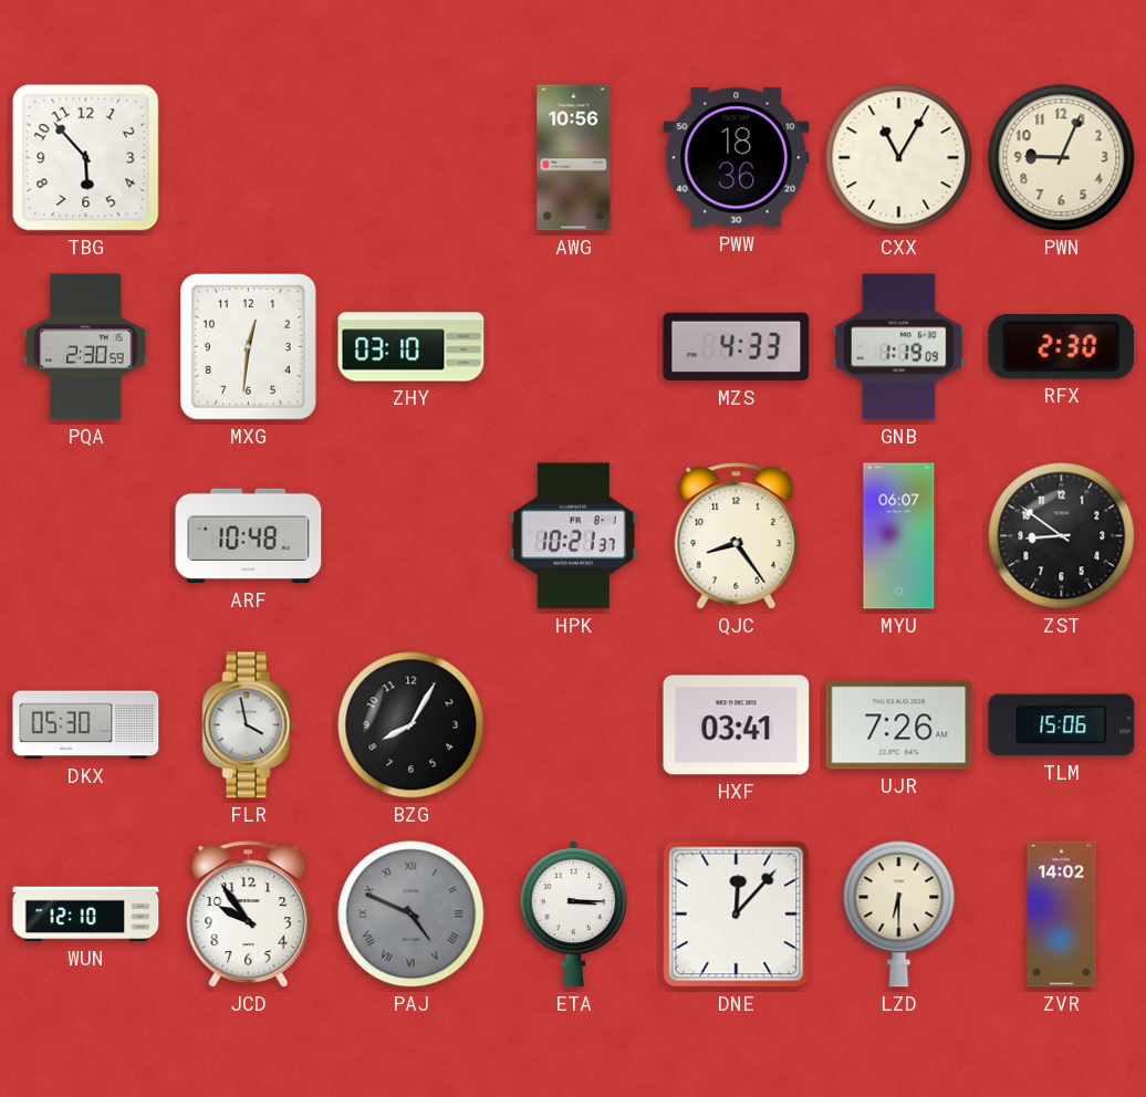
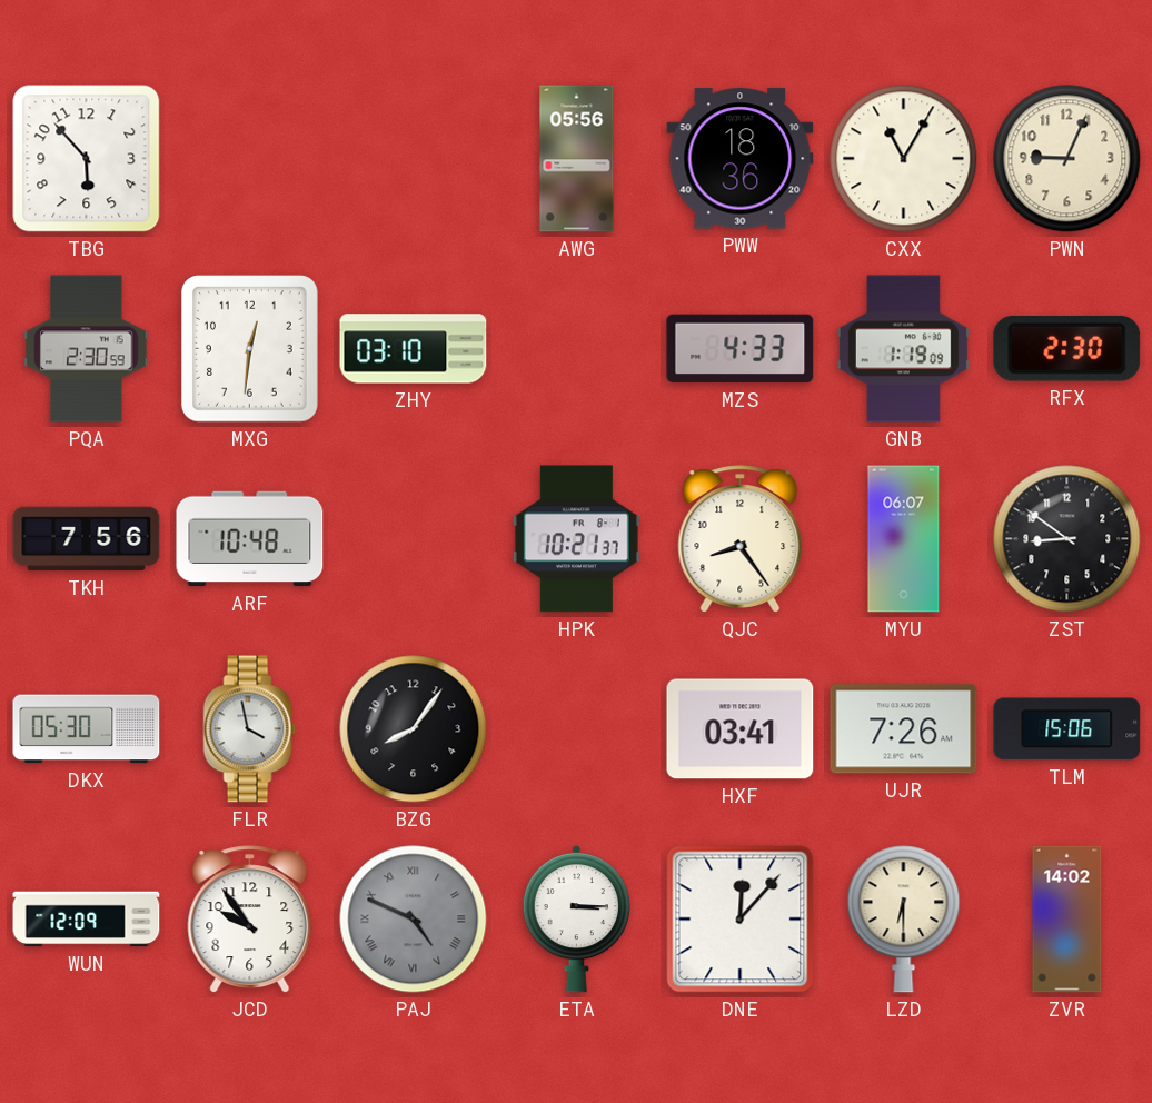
AWG: 10:56 -> 05:56
TKH: none -> 7:56
BZG: 8:05 -> 8:06
WUN: 12:10 -> 12:09
